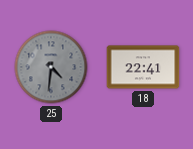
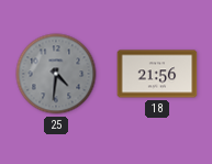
18: 22:41 -> 21:56
